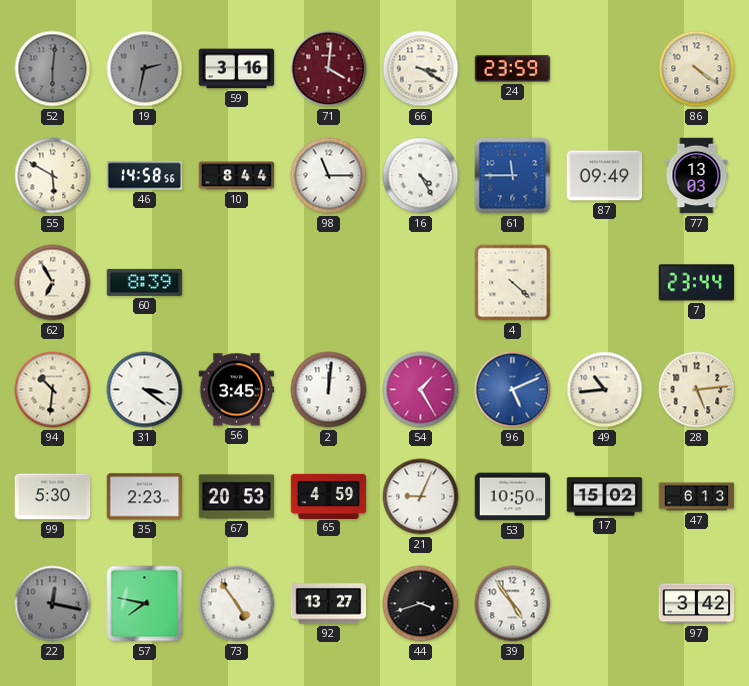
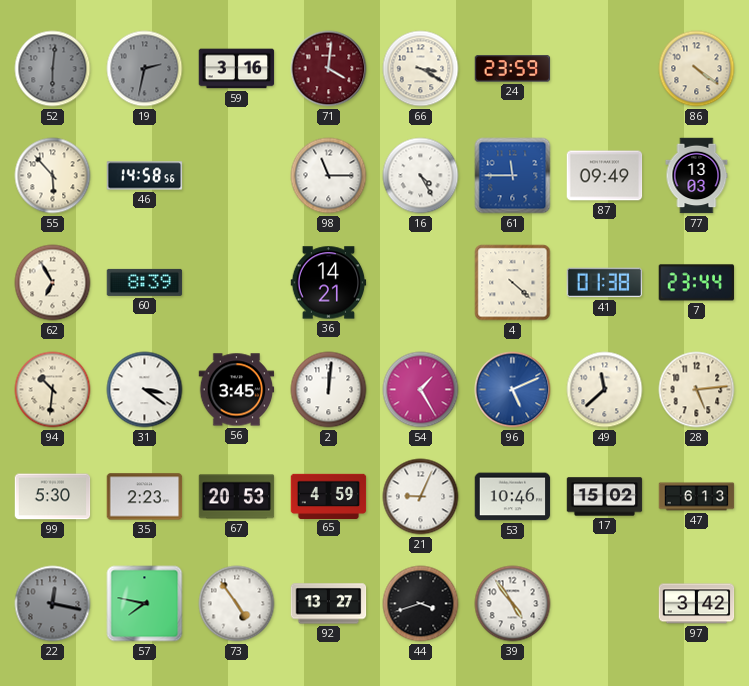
55: 5:50 -> 5:53
10: 8:44 -> none
36: none -> 14:21
41: none -> 01:38
49: 10:44 -> 11:38
53: 10:50 -> 10:46
